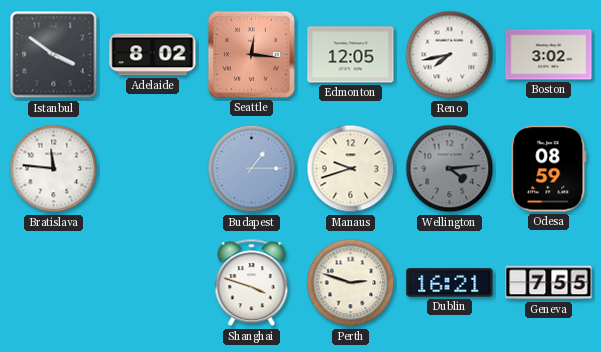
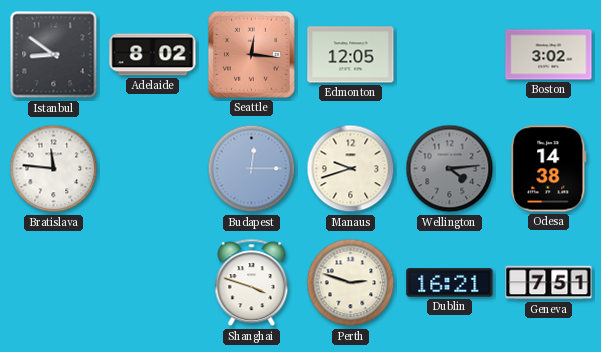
Istanbul: 3:51 -> 8:51
Reno: 7:43 -> none
Budapest: 1:15 -> 12:15
Odesa: 08:59 -> 14:38
Geneva: 7:55 -> 7:51
